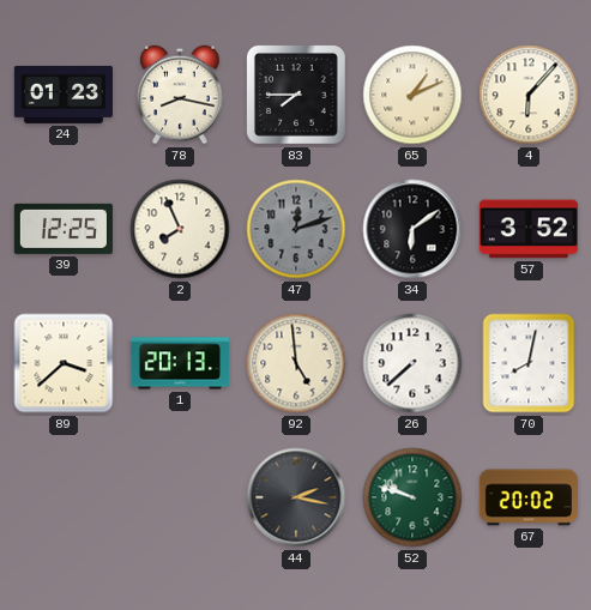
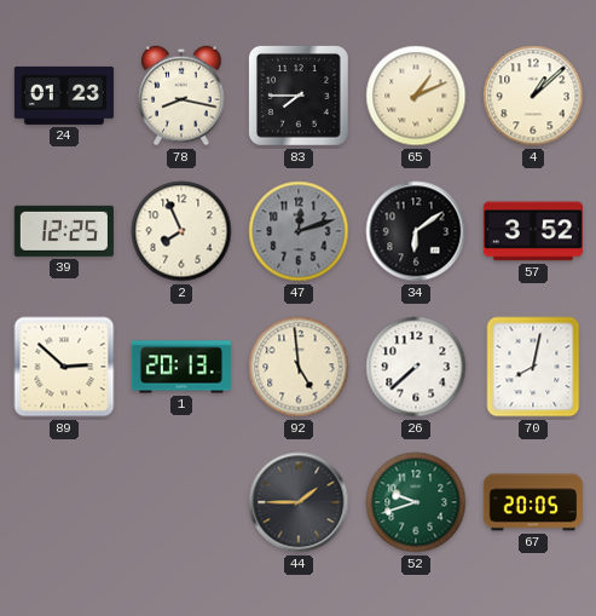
4: 6:07 -> 1:08
89: 3:38 -> 2:52
44: 2:17 -> 1:45
52: 9:48 -> 9:42
67: 20:02 -> 20:05
